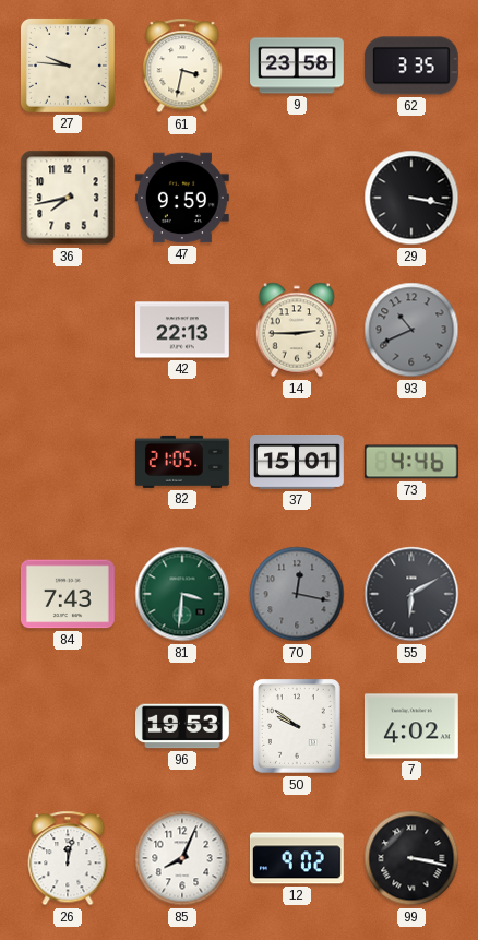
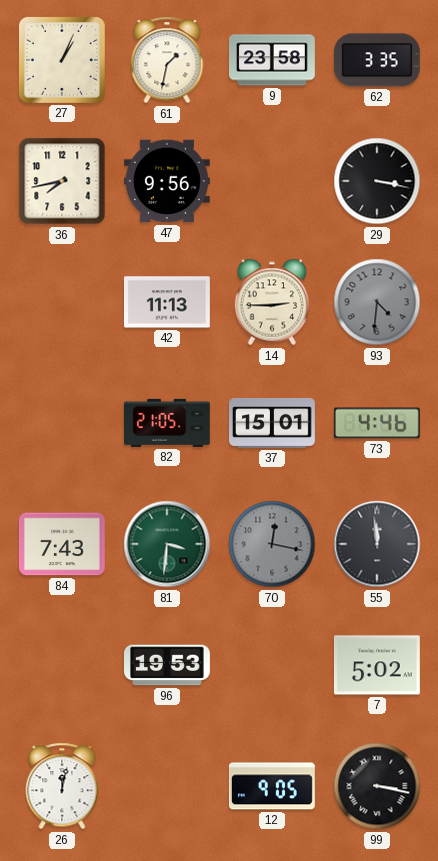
27: 9:46 -> 1:04
61: 3:32 -> 1:32
47: 9:59 -> 9:56
42: 22:13 -> 11:13
93: 10:41 -> 4:31
55: 6:10 -> 11:59
50: 9:51 -> none
7: 4:02 -> 5:02
85: 8:04 -> none
12: 9:02 -> 9:05
